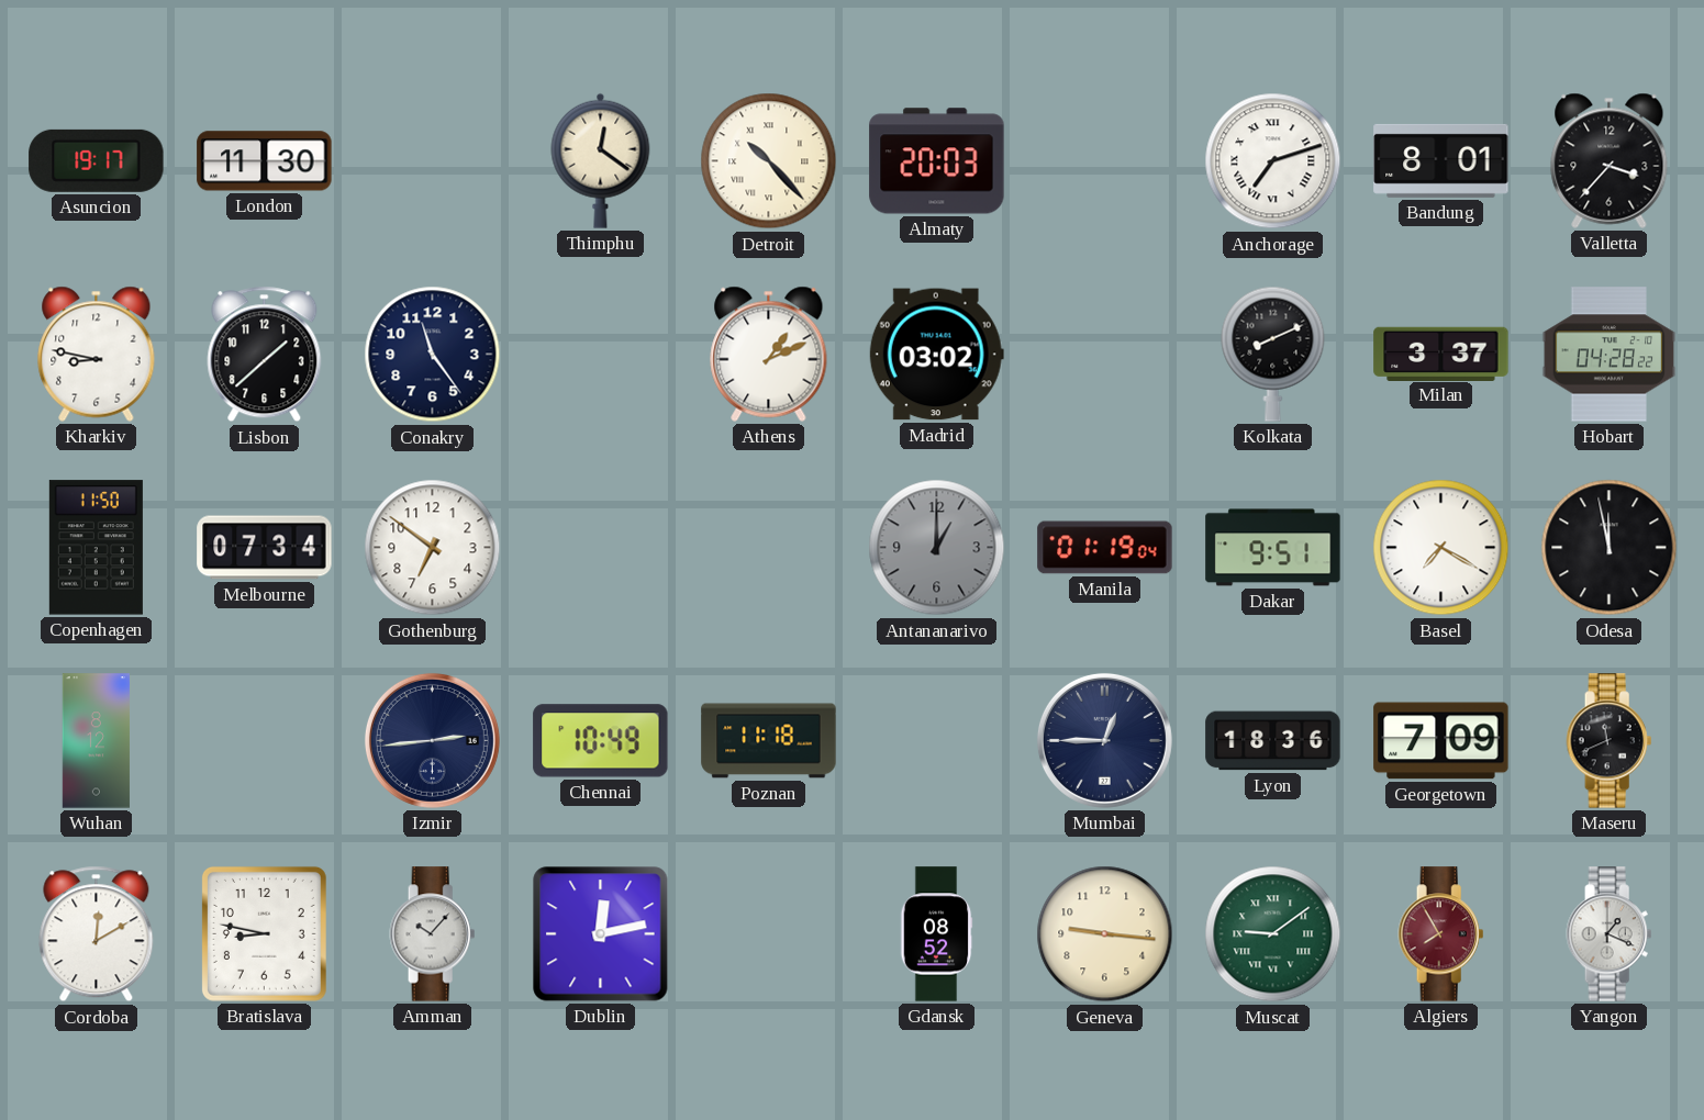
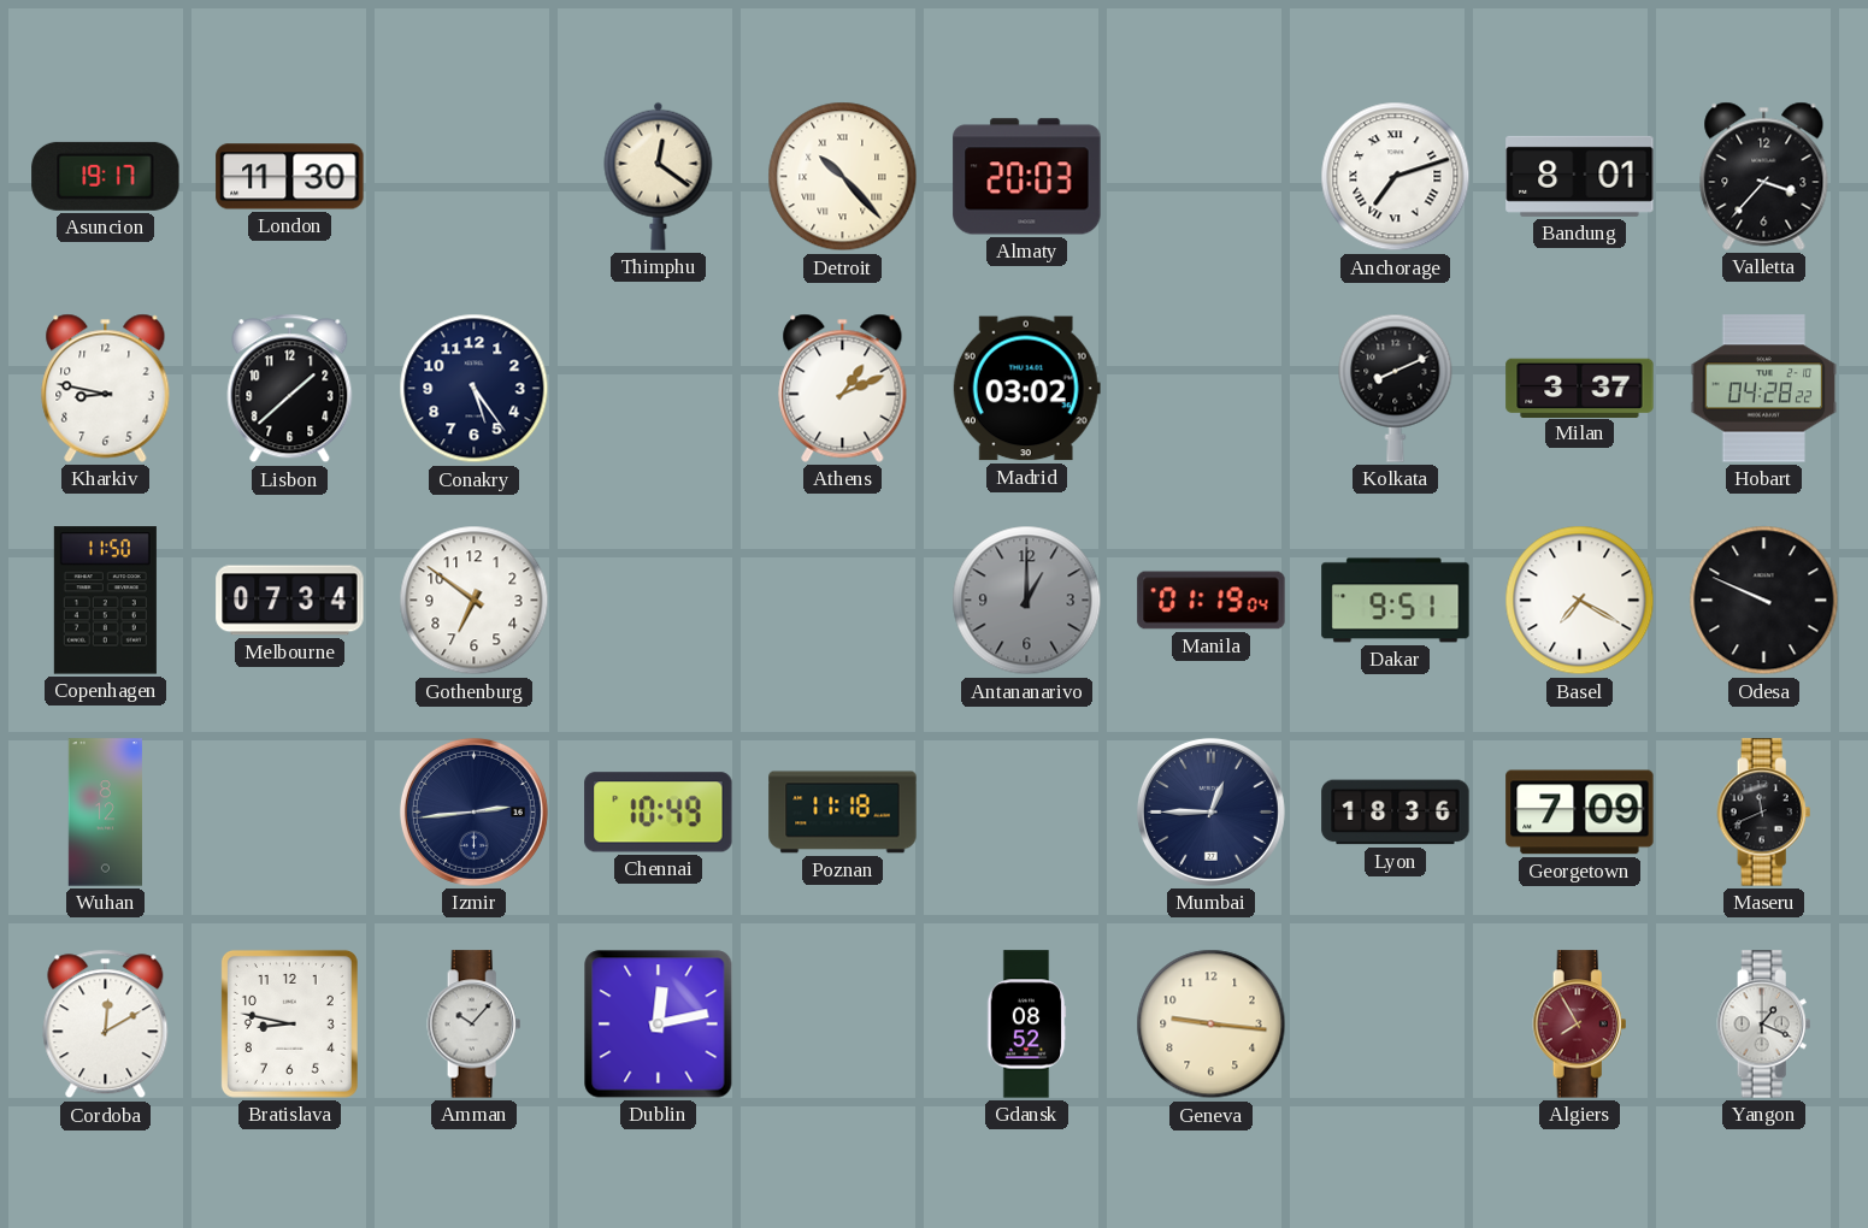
Conakry: 11:24 -> 5:24
Odesa: 11:58 -> 9:49
Muscat: 9:09 -> none
